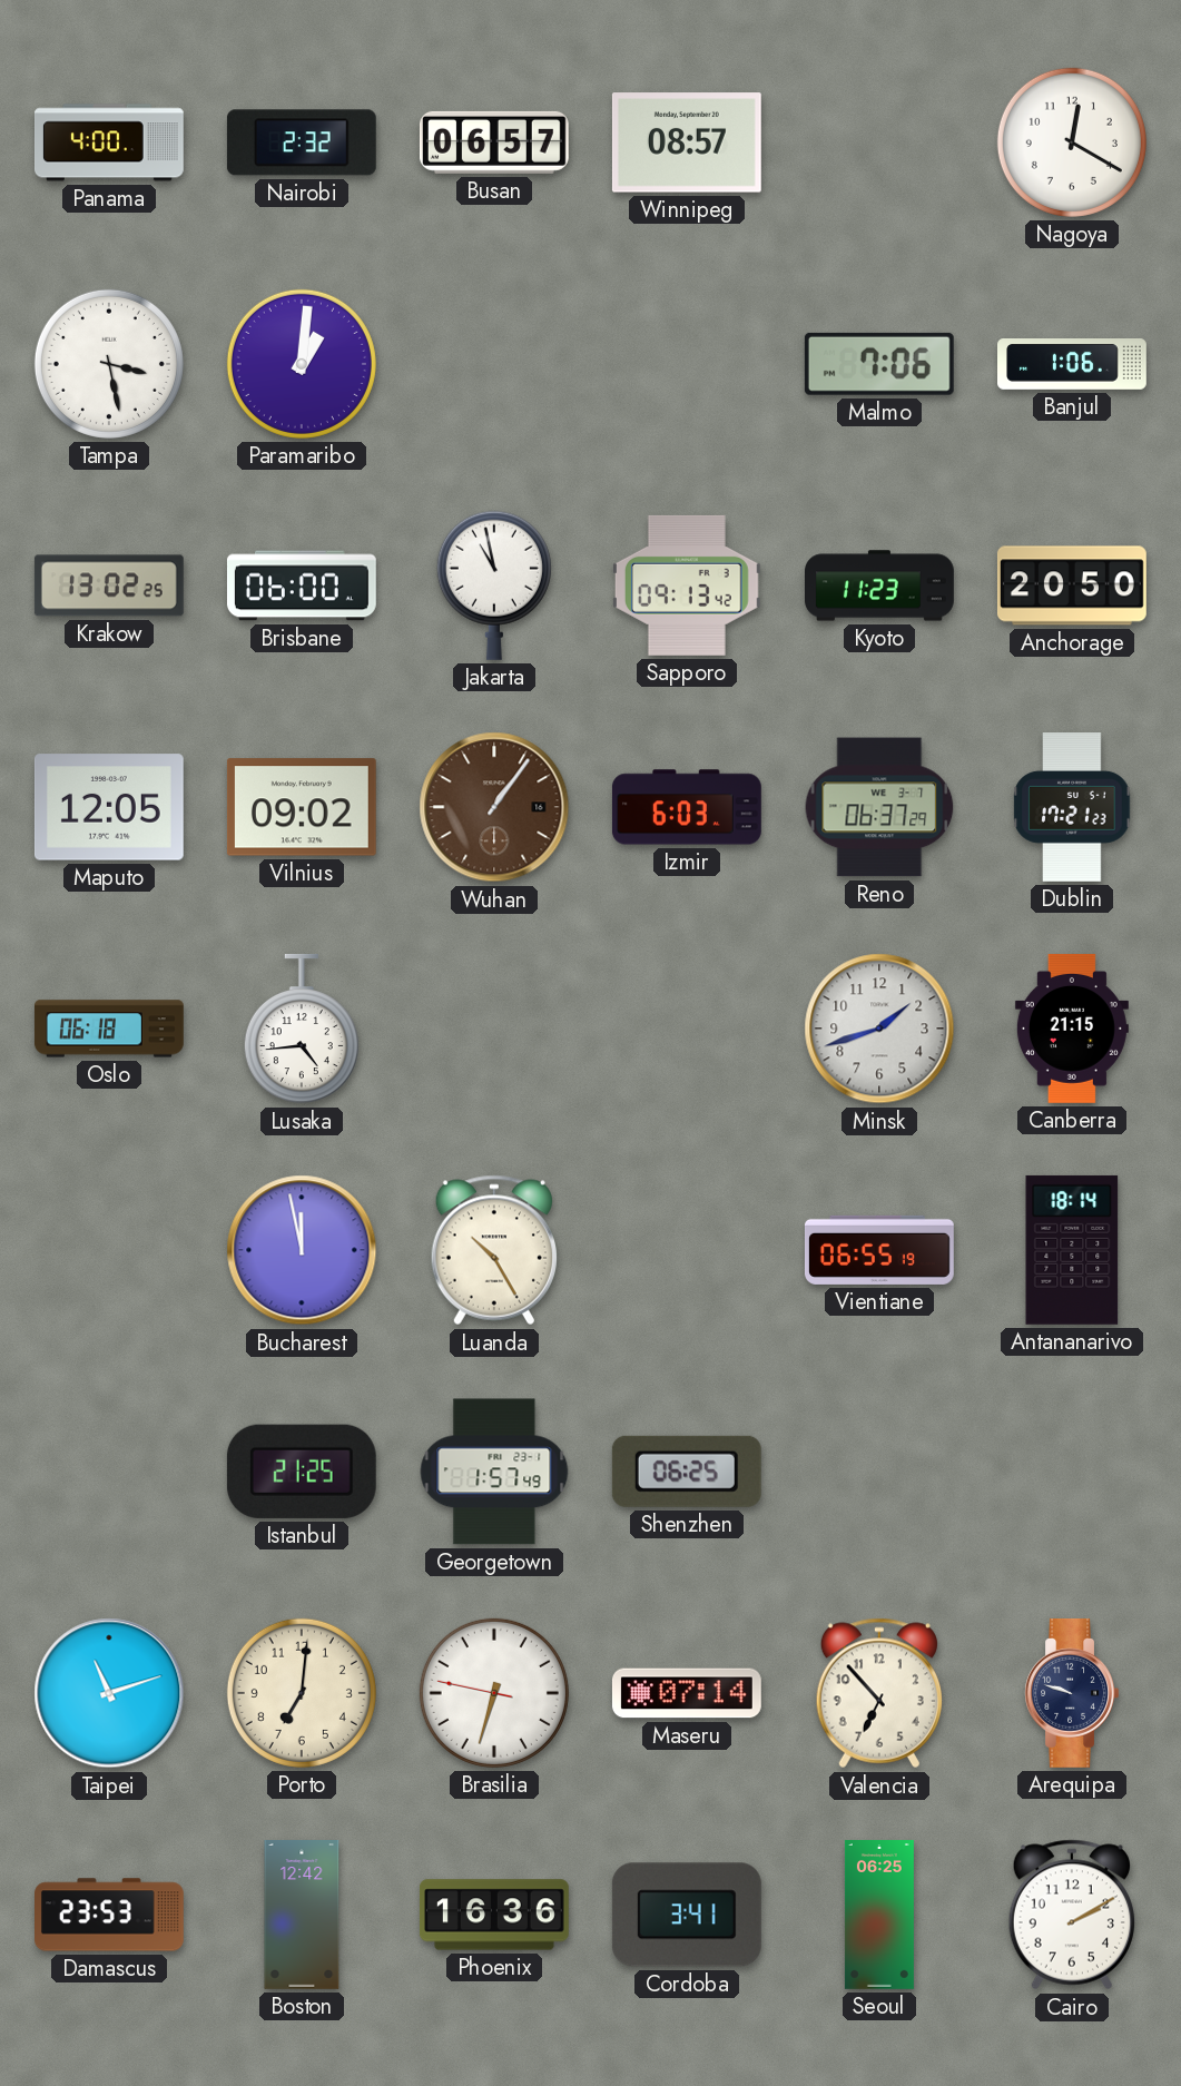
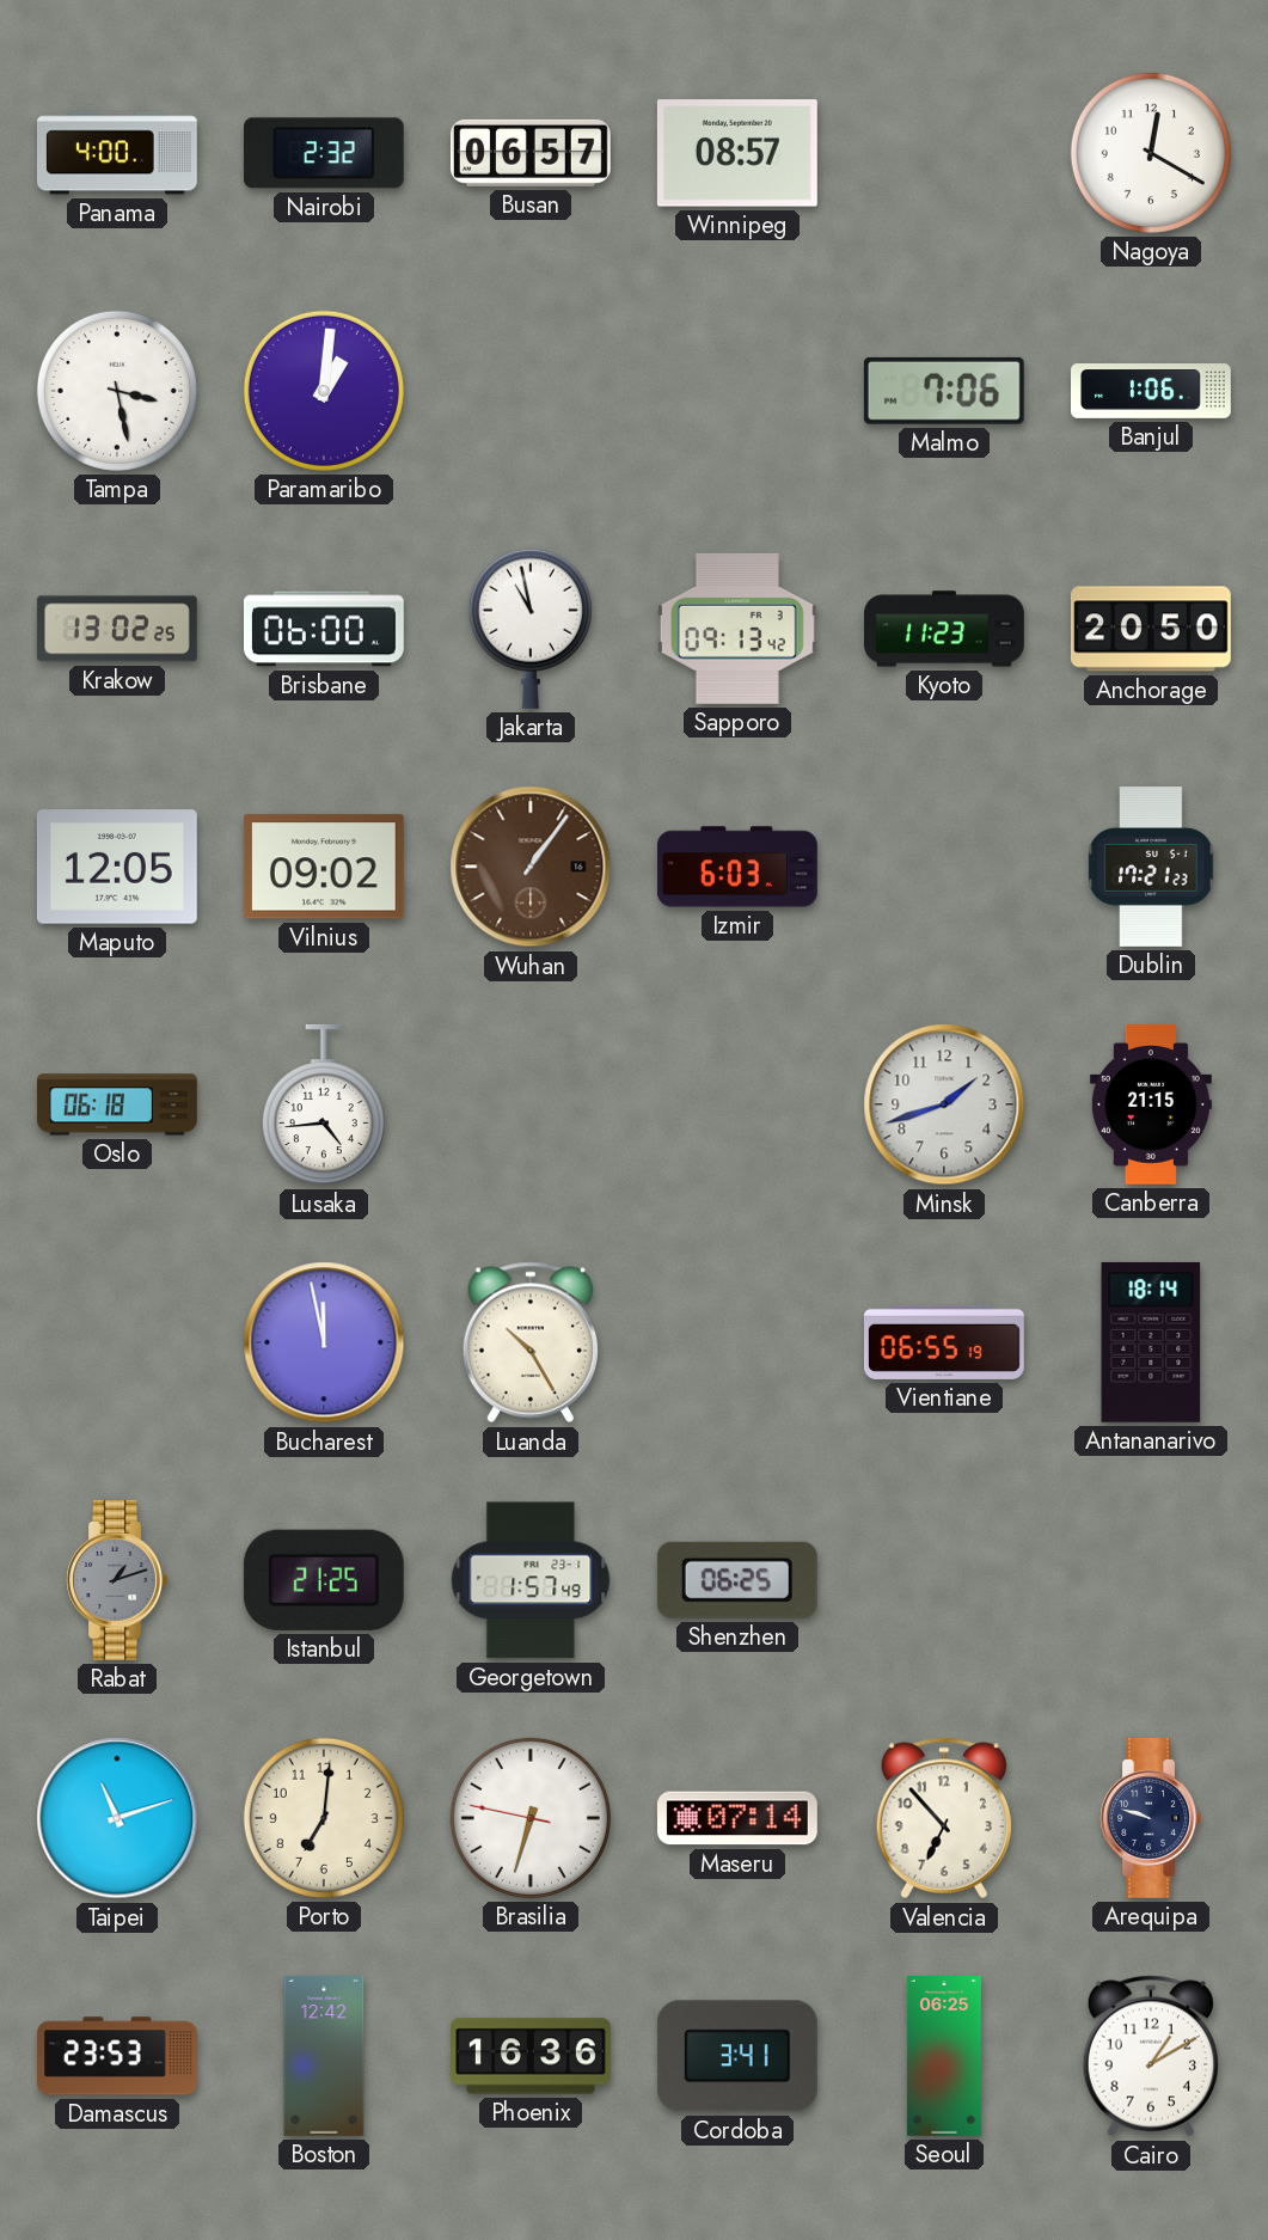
Reno: 06:37 -> none
Rabat: none -> 1:12
Cairo: 2:10 -> 1:10
